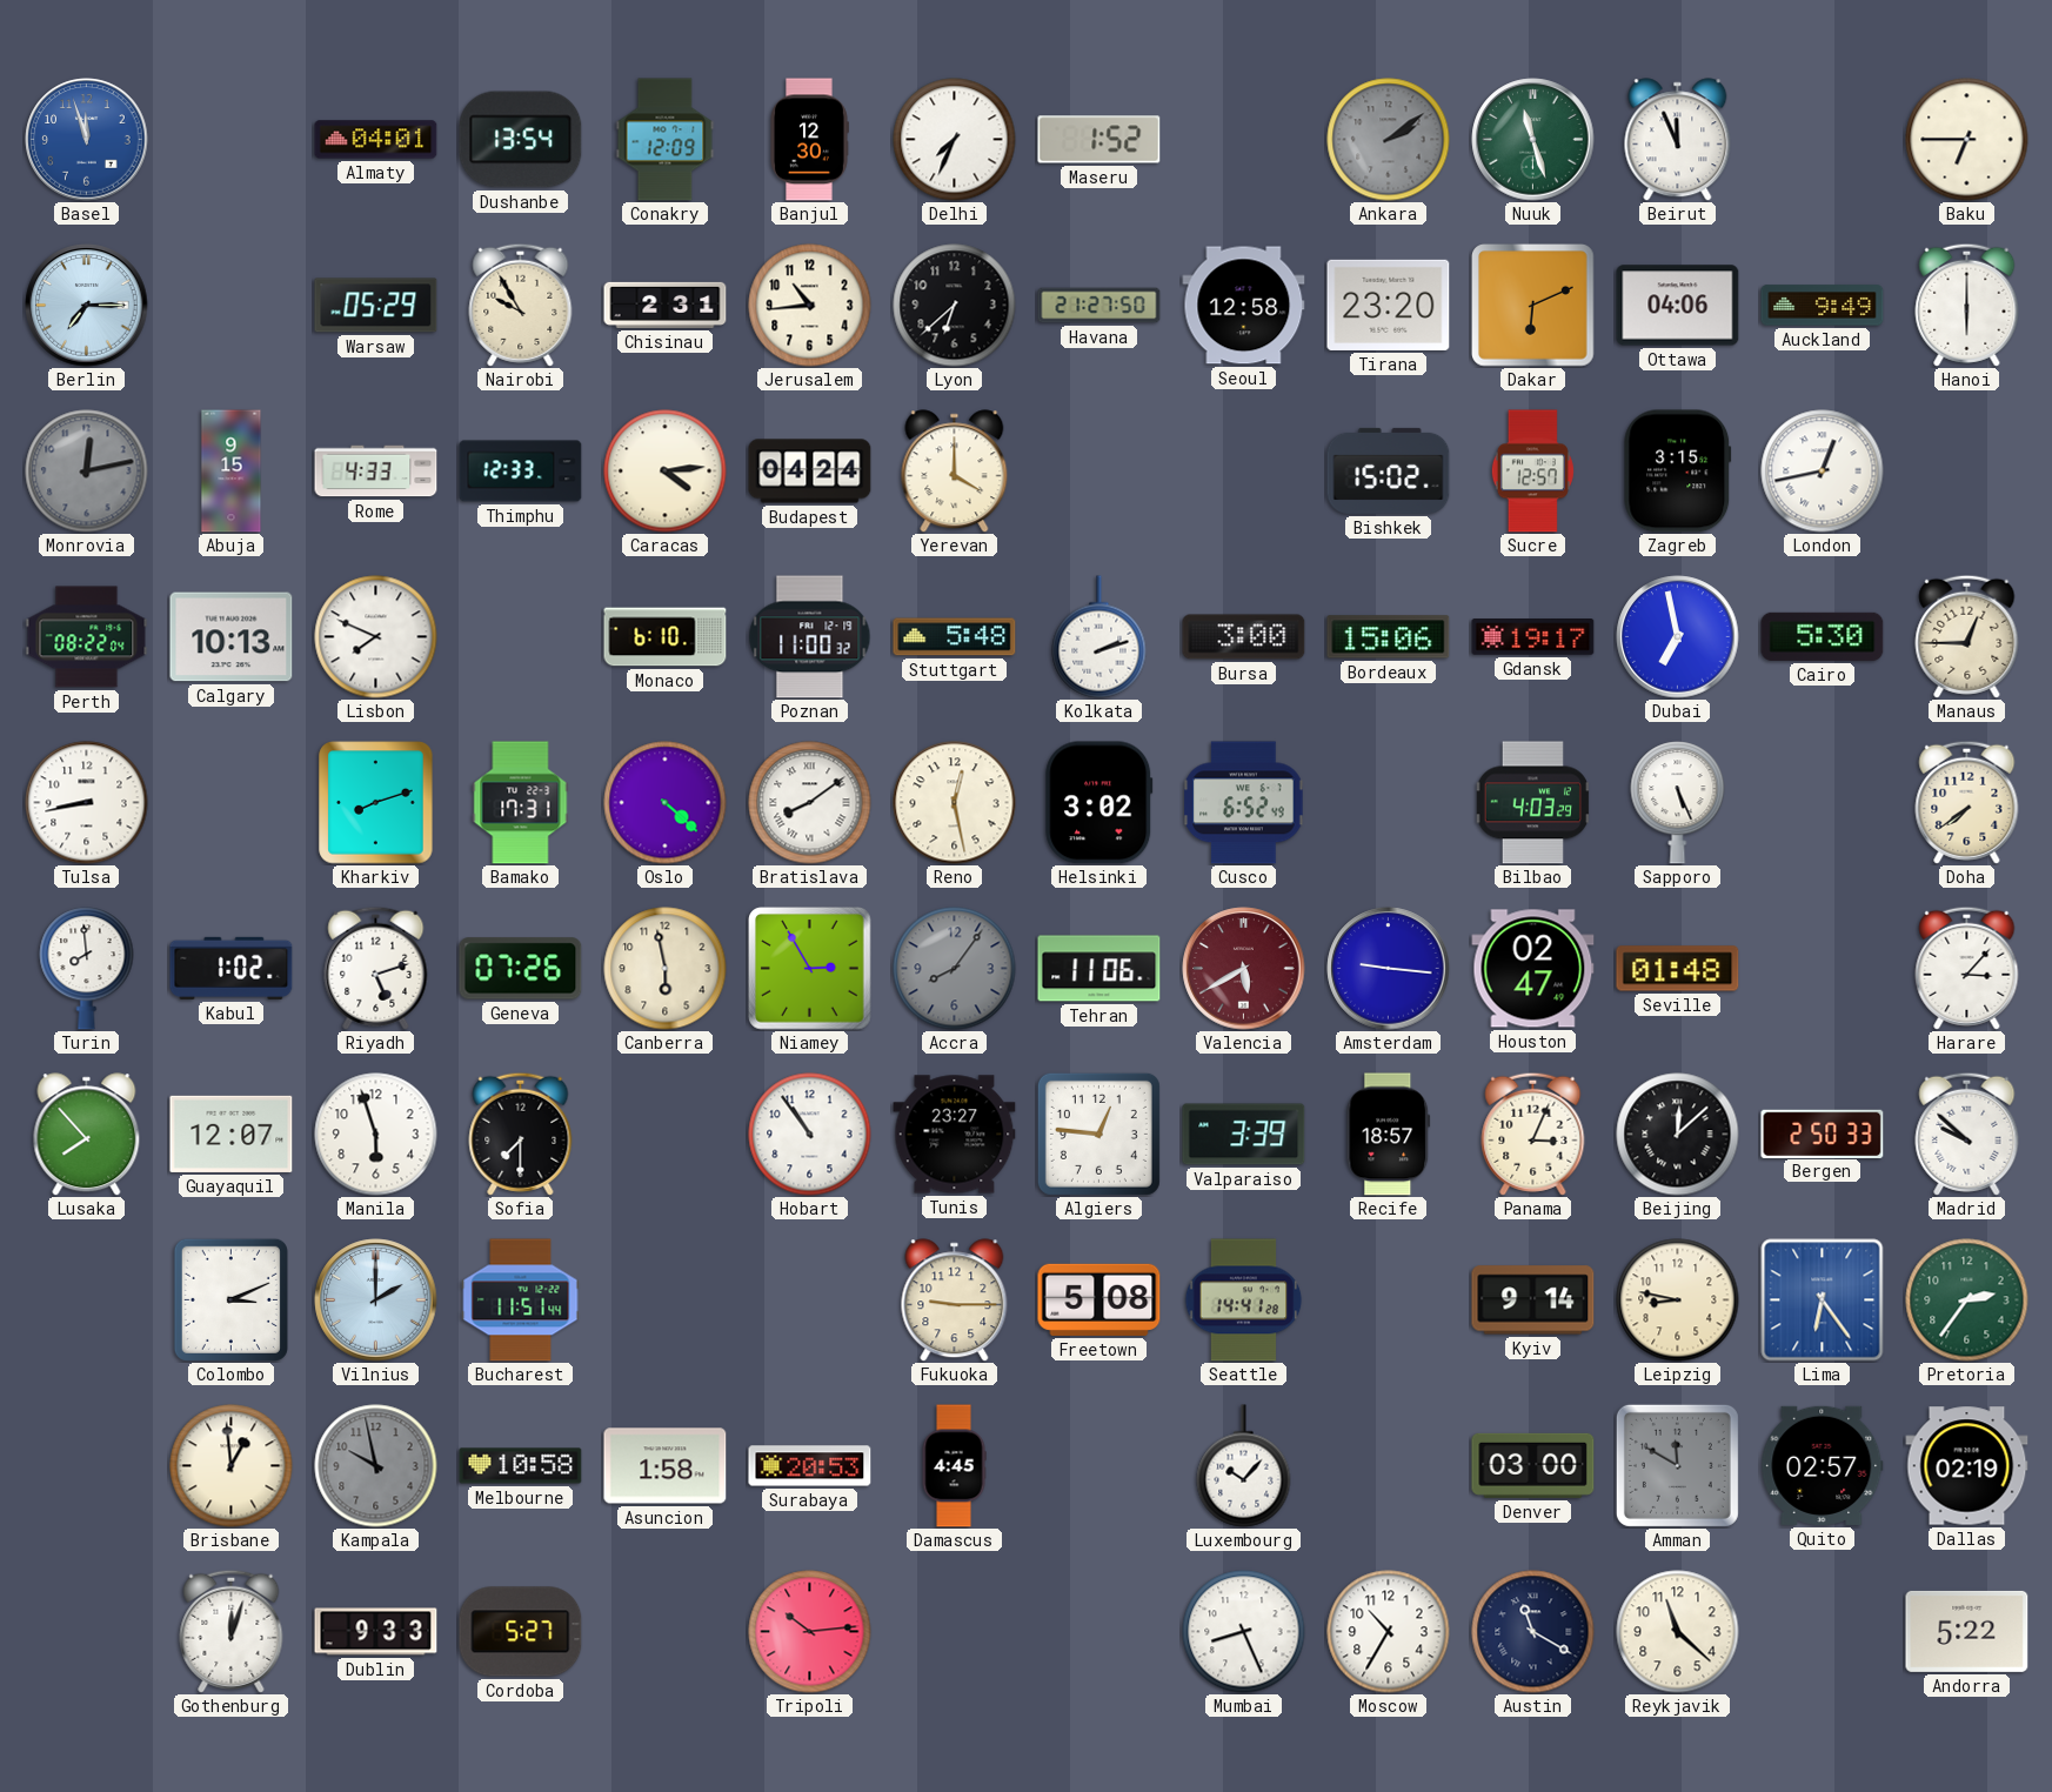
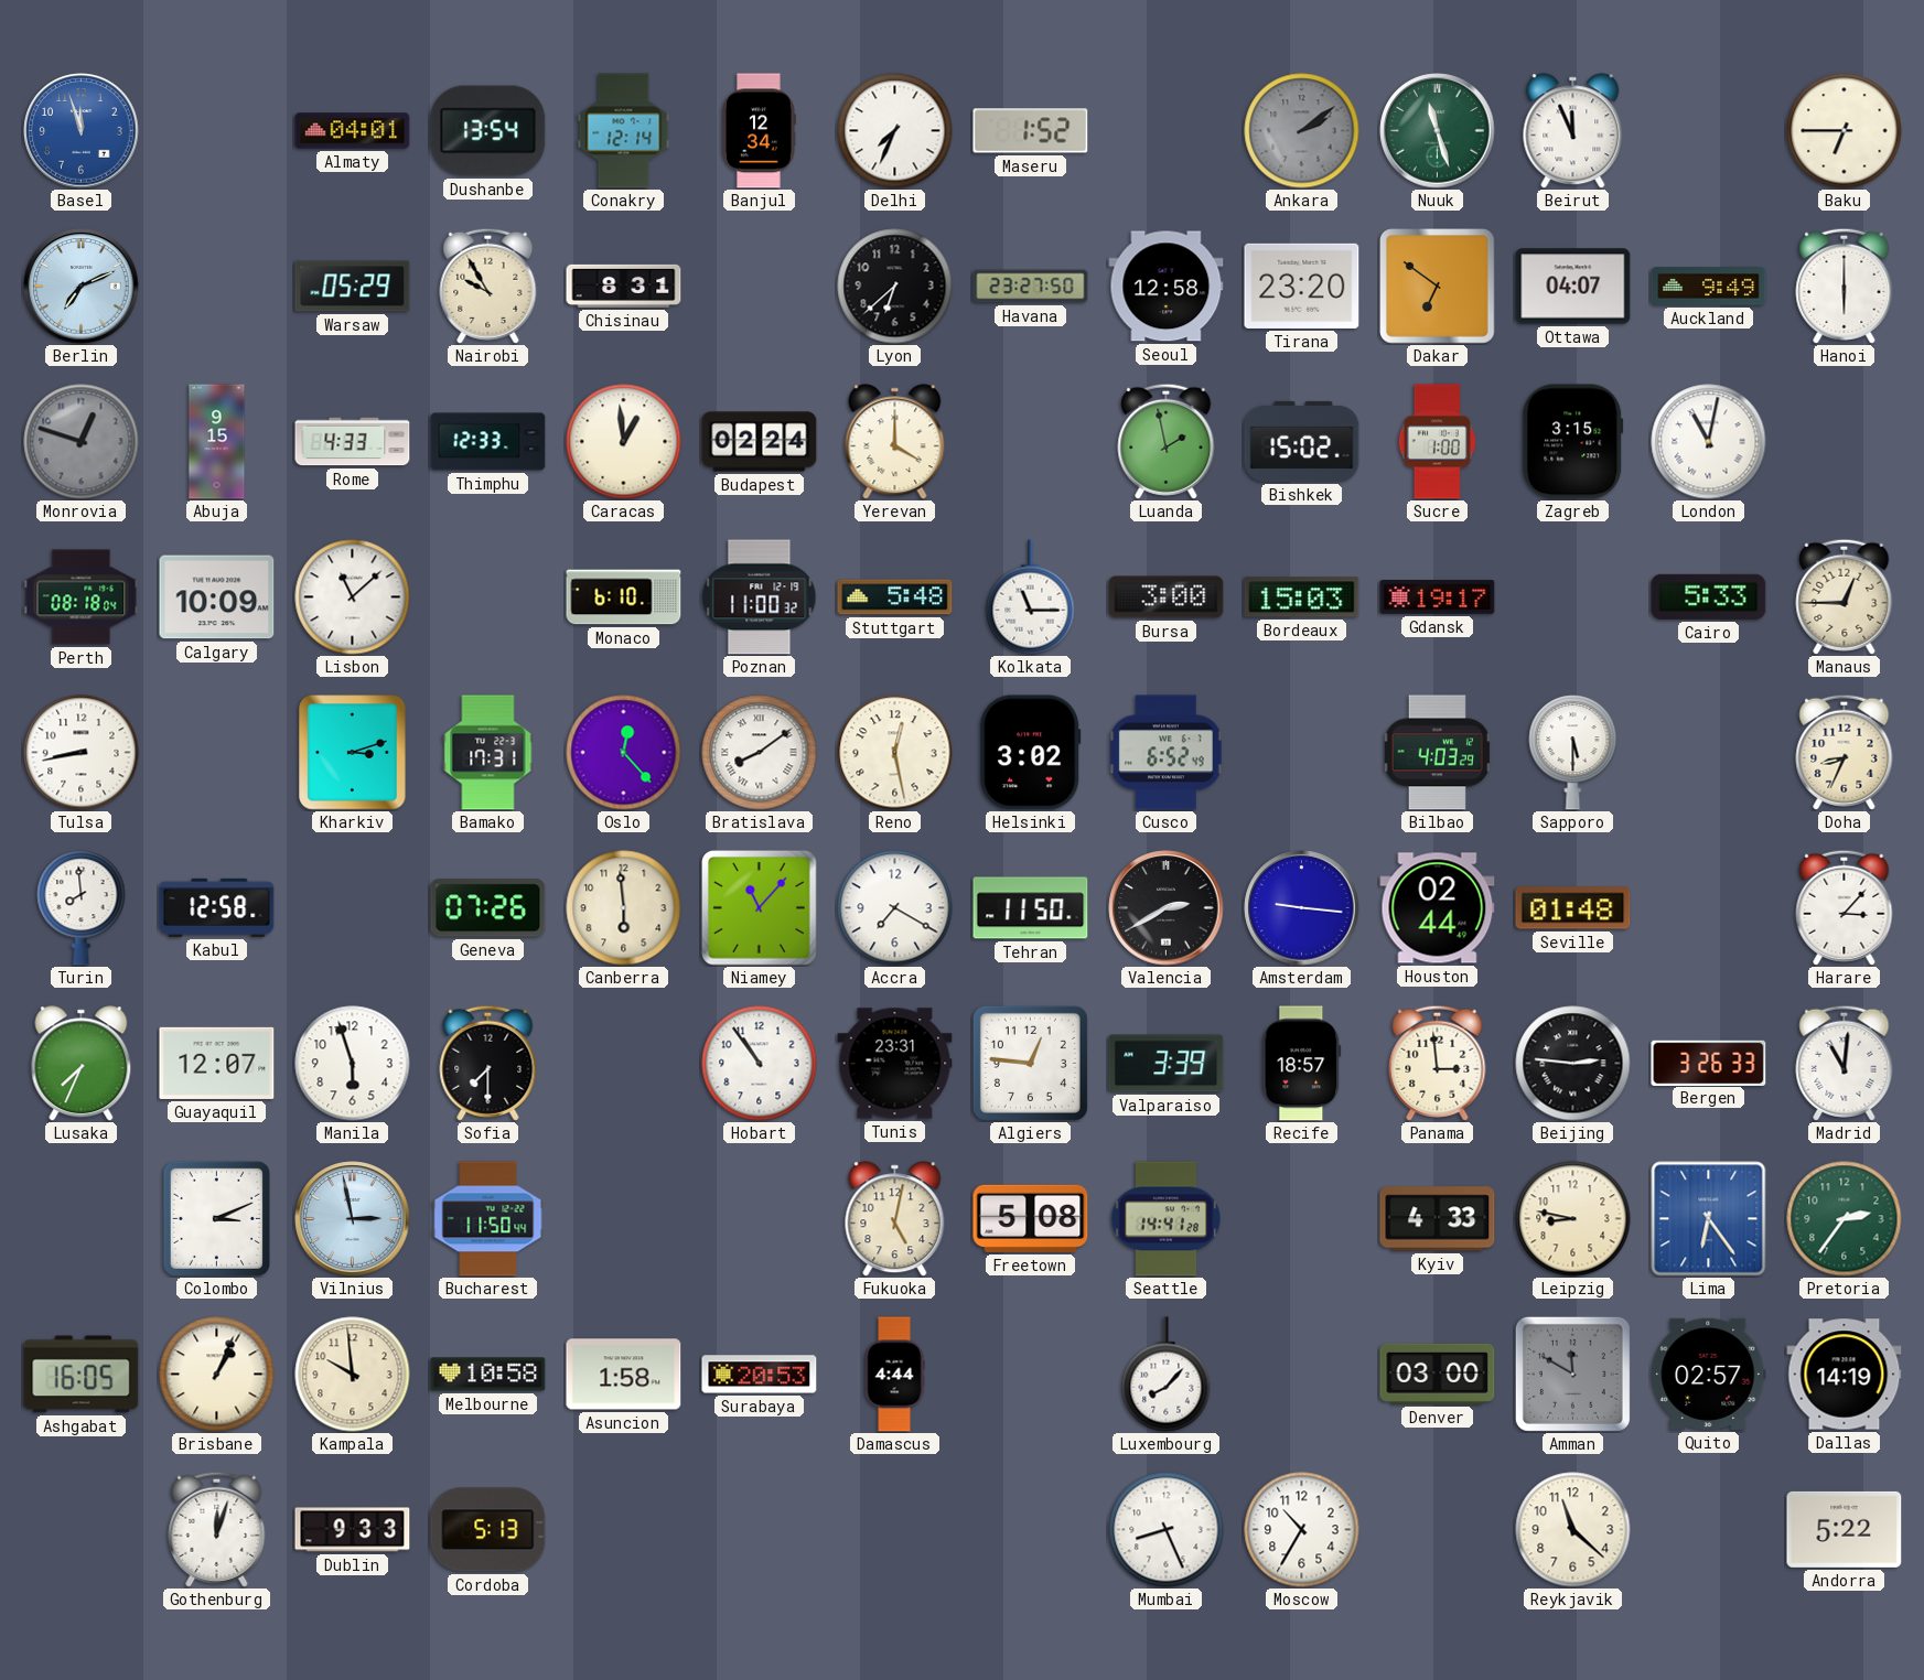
Conakry: 12:09 -> 12:14
Banjul: 12:30 -> 12:34
Berlin: 7:15 -> 7:11
Chisinau: 2:31 -> 8:31
Jerusalem: 10:44 -> none
Havana: 21:27 -> 23:27
Dakar: 6:11 -> 6:51
Ottawa: 04:06 -> 04:07
Monrovia: 12:13 -> 12:48
Caracas: 4:14 -> 12:59
Budapest: 04:24 -> 02:24
Luanda: none -> 1:58
Sucre: 12:57 -> 1:00
London: 12:43 -> 11:02
Perth: 08:22 -> 08:18
Calgary: 10:13 -> 10:09
Lisbon: 7:49 -> 11:08
Kolkata: 2:12 -> 11:15
Bordeaux: 15:06 -> 15:03
Dubai: 6:58 -> none
Cairo: 5:30 -> 5:33
Kharkiv: 8:12 -> 3:12
Oslo: 4:22 -> 12:23
Sapporo: 5:26 -> 5:30
Doha: 7:39 -> 8:34
Kabul: 1:02 -> 12:58
Riyadh: 5:12 -> none
Canberra: 5:58 -> 5:59
Niamey: 2:55 -> 11:07
Accra: 8:06 -> 7:20
Accra dial: grey -> white
Tehran: 11:06 -> 11:50
Valencia: 5:40 -> 2:40
Valencia dial: burgundy -> black
Houston: 02:47 -> 02:44
Lusaka: 7:53 -> 7:34
Tunis: 23:27 -> 23:31
Panama: 3:04 -> 2:59
Beijing: 12:08 -> 2:46
Bergen: 2:50 -> 3:26
Madrid: 9:52 -> 11:01
Vilnius: 2:00 -> 2:58
Bucharest: 11:51 -> 11:50
Fukuoka: 9:15 -> 5:02
Kyiv: 9:14 -> 4:33
Ashgabat: none -> 16:05
Brisbane: 12:59 -> 1:04
Kampala: 9:58 -> 9:59
Kampala dial: grey -> cream
Damascus: 4:45 -> 4:44
Luxembourg: 10:07 -> 8:07
Dallas: 02:19 -> 14:19
Cordoba: 5:27 -> 5:13
Tripoli: 10:14 -> none
Austin: 11:20 -> none
